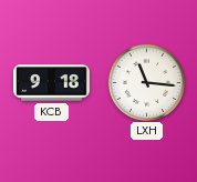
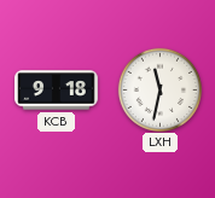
LXH: 11:16 -> 11:32
